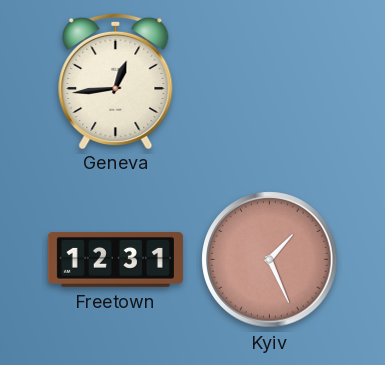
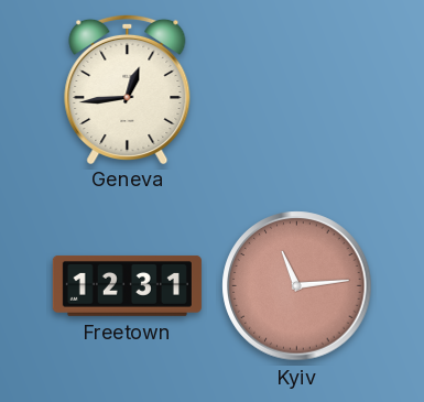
Kyiv: 1:26 -> 11:14
